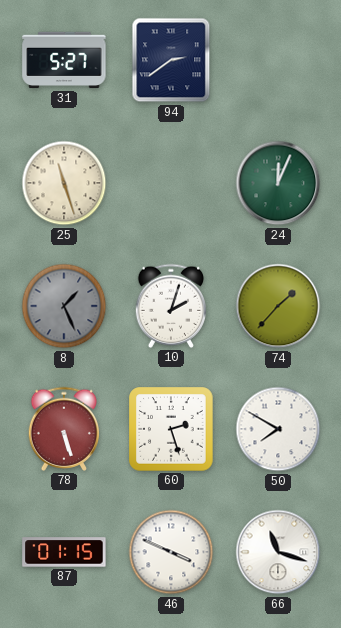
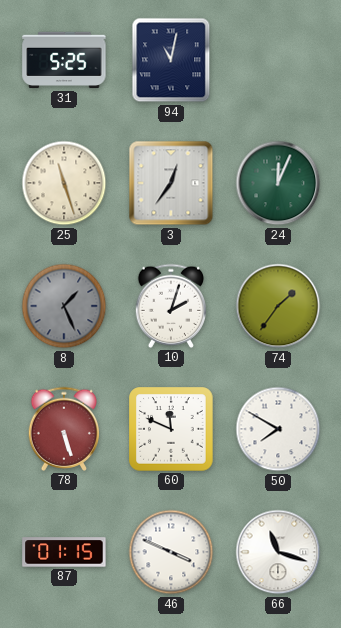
31: 5:27 -> 5:25
94: 2:39 -> 11:02
3: none -> 12:36
74: 1:37 -> 1:36
60: 2:27 -> 11:49
